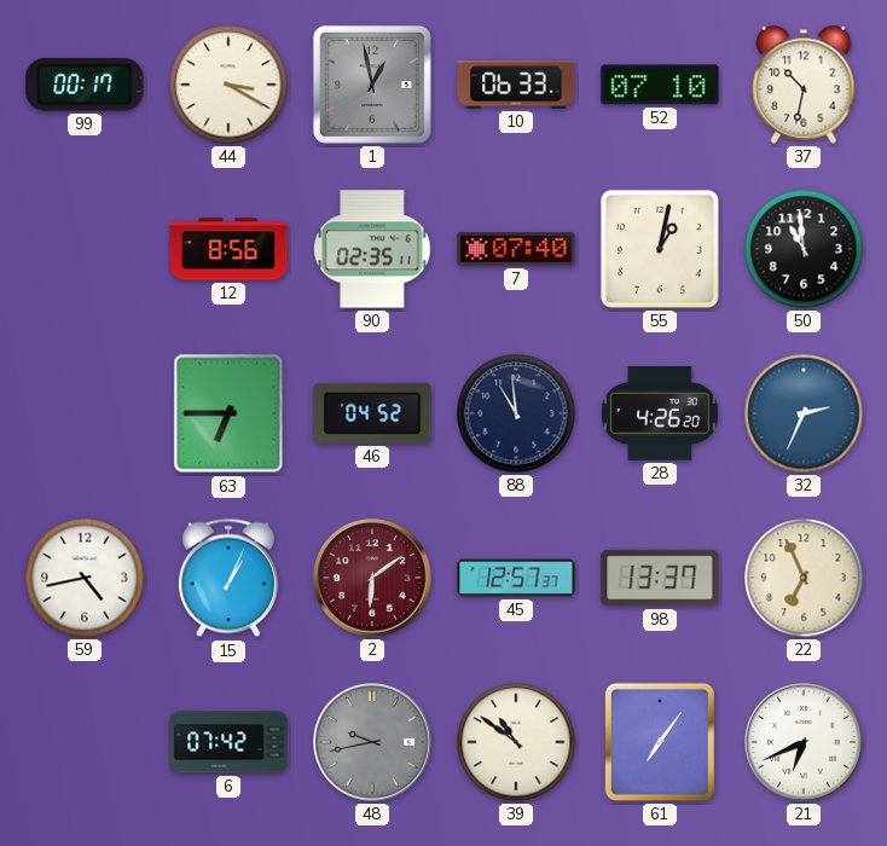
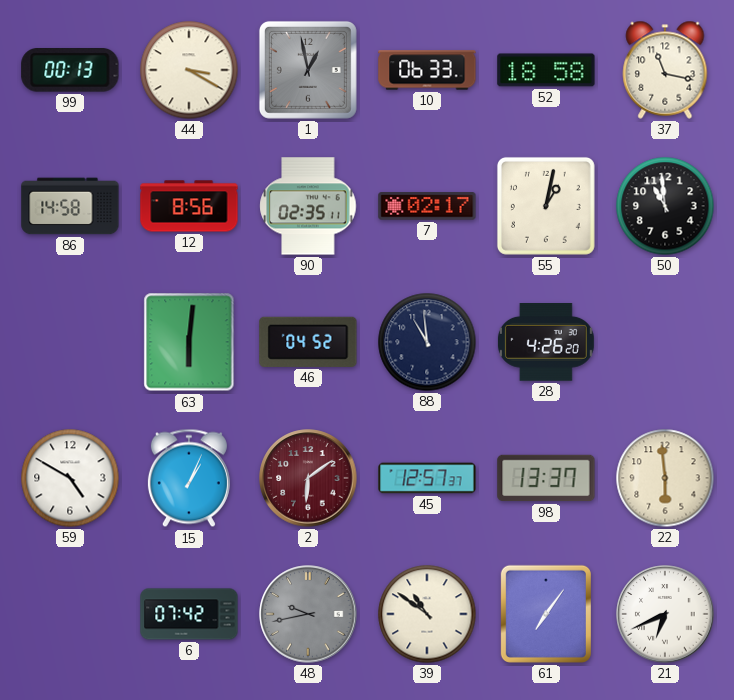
99: 00:17 -> 00:13
52: 07:10 -> 18:58
37: 10:32 -> 11:17
86: none -> 14:58
7: 07:40 -> 02:17
63: 6:45 -> 6:01
32: 2:34 -> none
59: 4:43 -> 4:50
22: 6:56 -> 5:59
